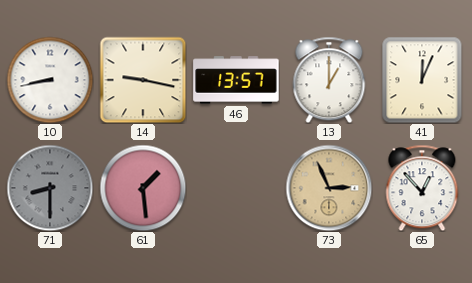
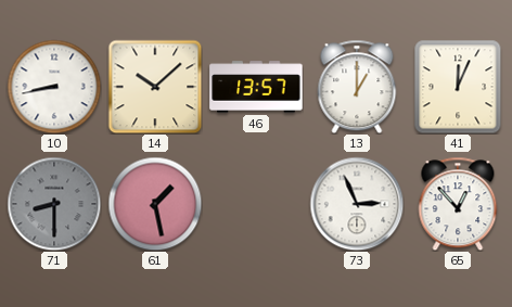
14: 9:17 -> 10:08
61: 1:29 -> 1:28
73 dial: champagne -> white
